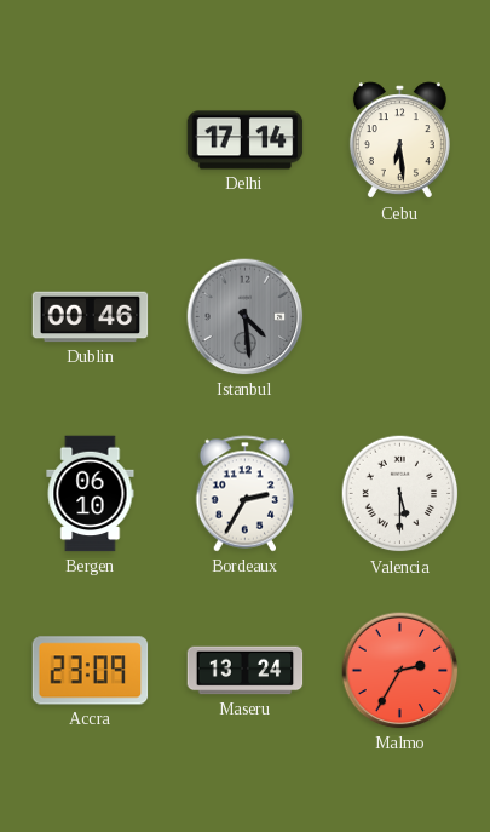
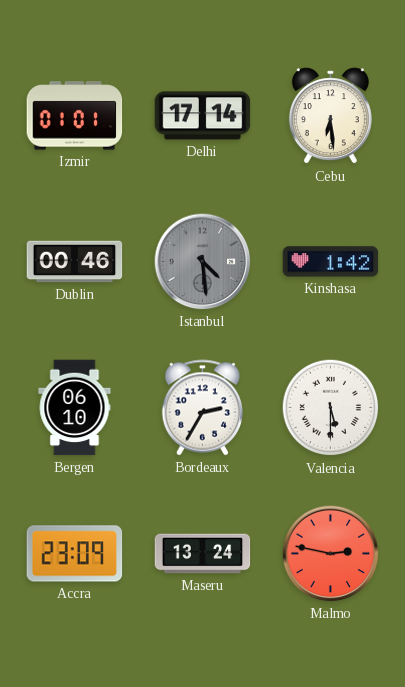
Izmir: none -> 01:01
Kinshasa: none -> 1:42
Malmo: 2:35 -> 2:47
